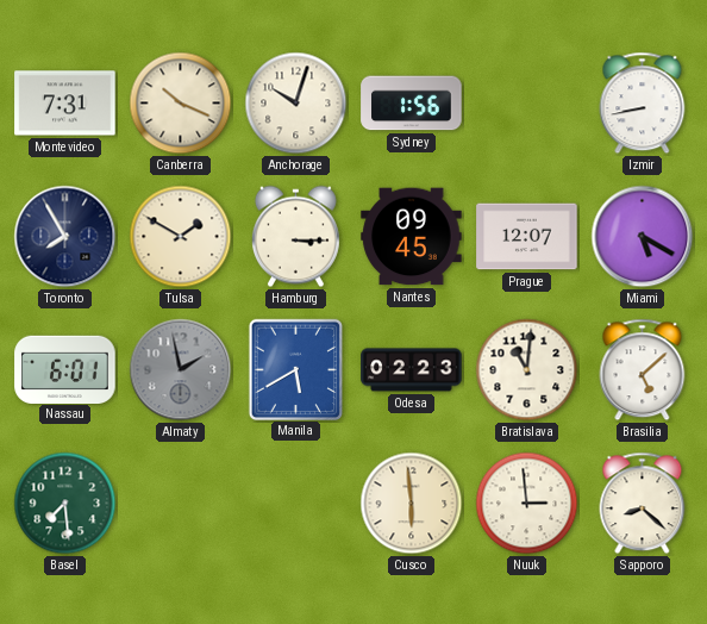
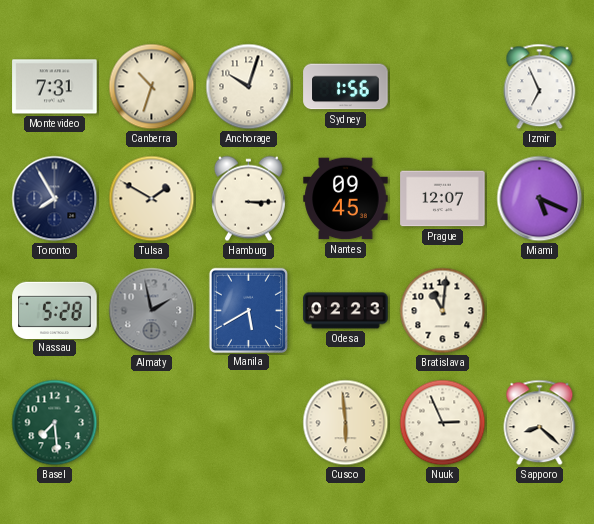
Canberra: 10:19 -> 10:33
Izmir: 8:43 -> 6:56
Miami: 5:20 -> 5:19
Nassau: 6:01 -> 5:28
Brasilia: 5:08 -> none
Nuuk: 2:59 -> 2:56
